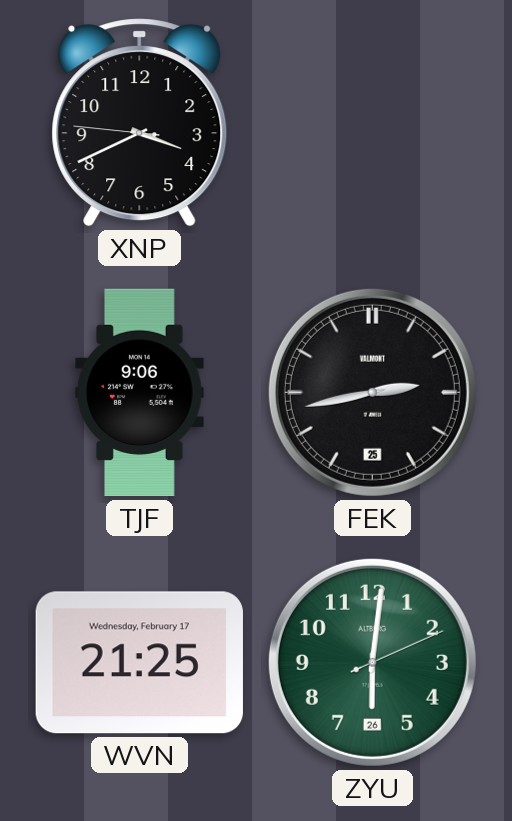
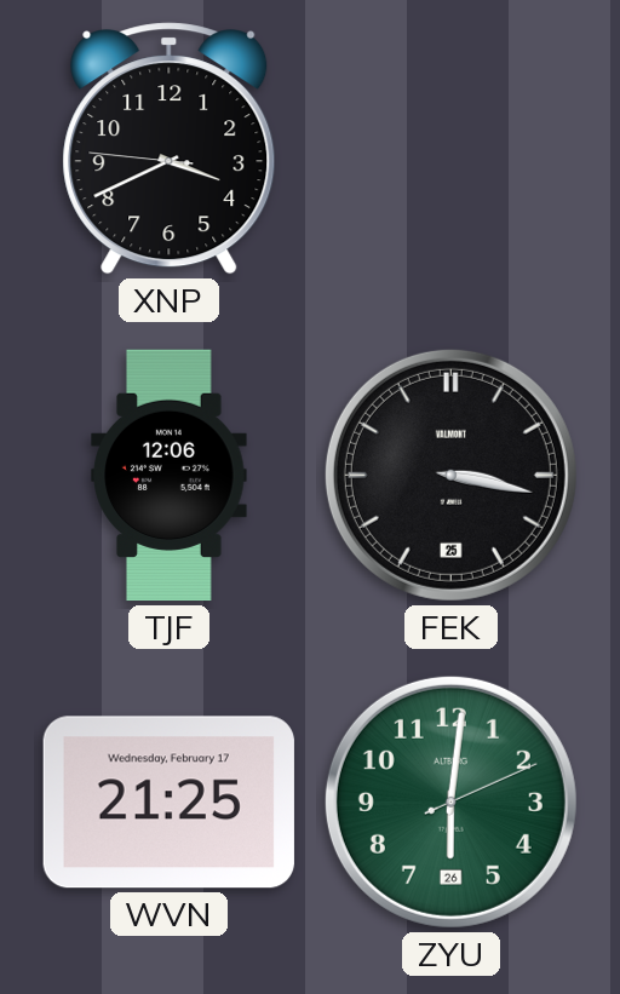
TJF: 9:06 -> 12:06
FEK: 2:43 -> 3:17
